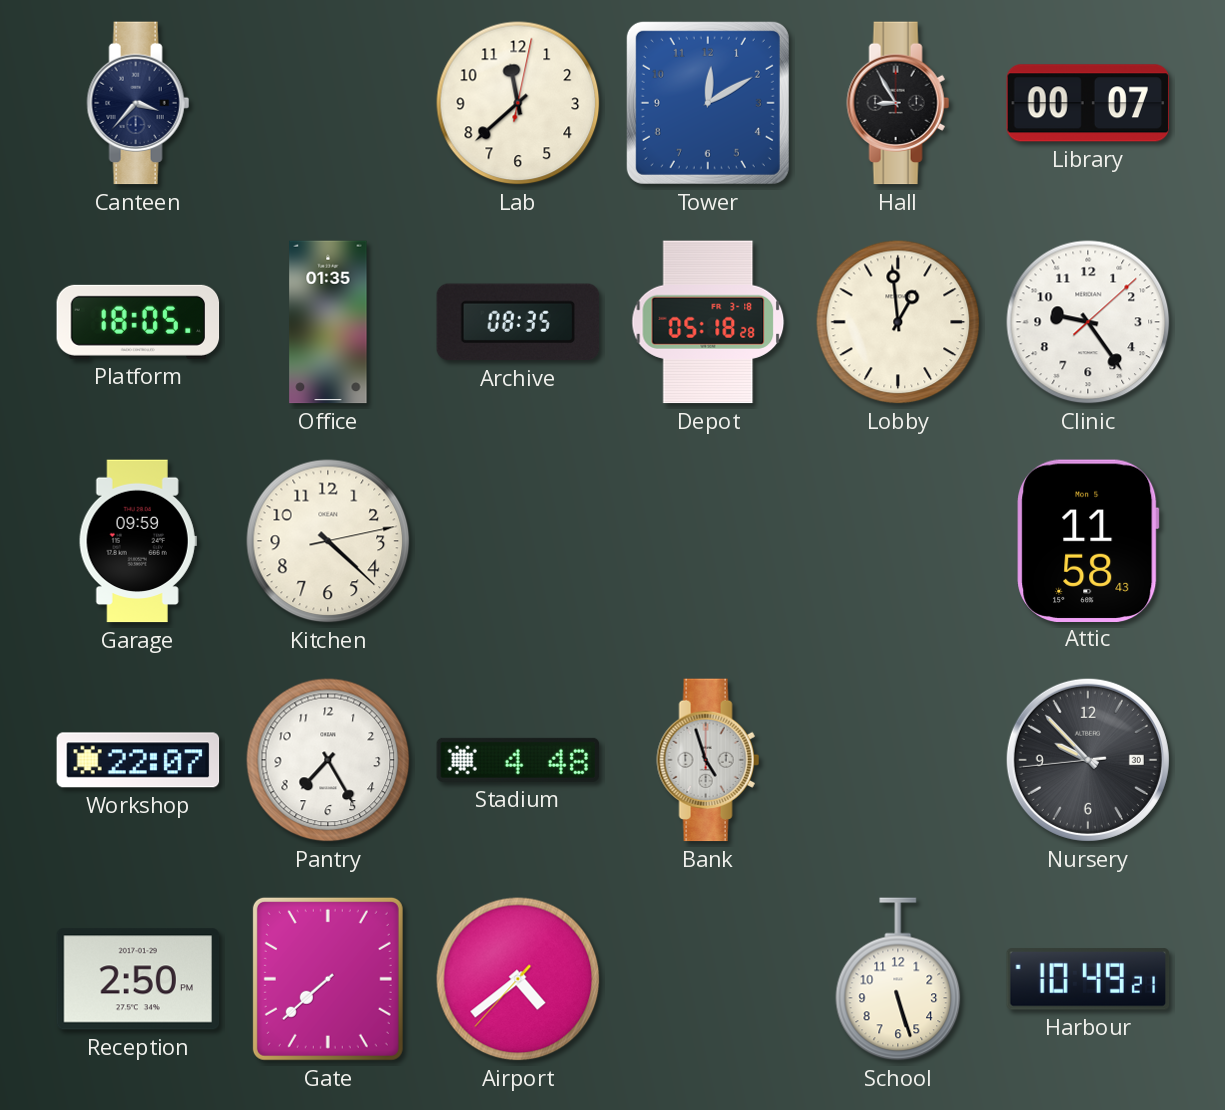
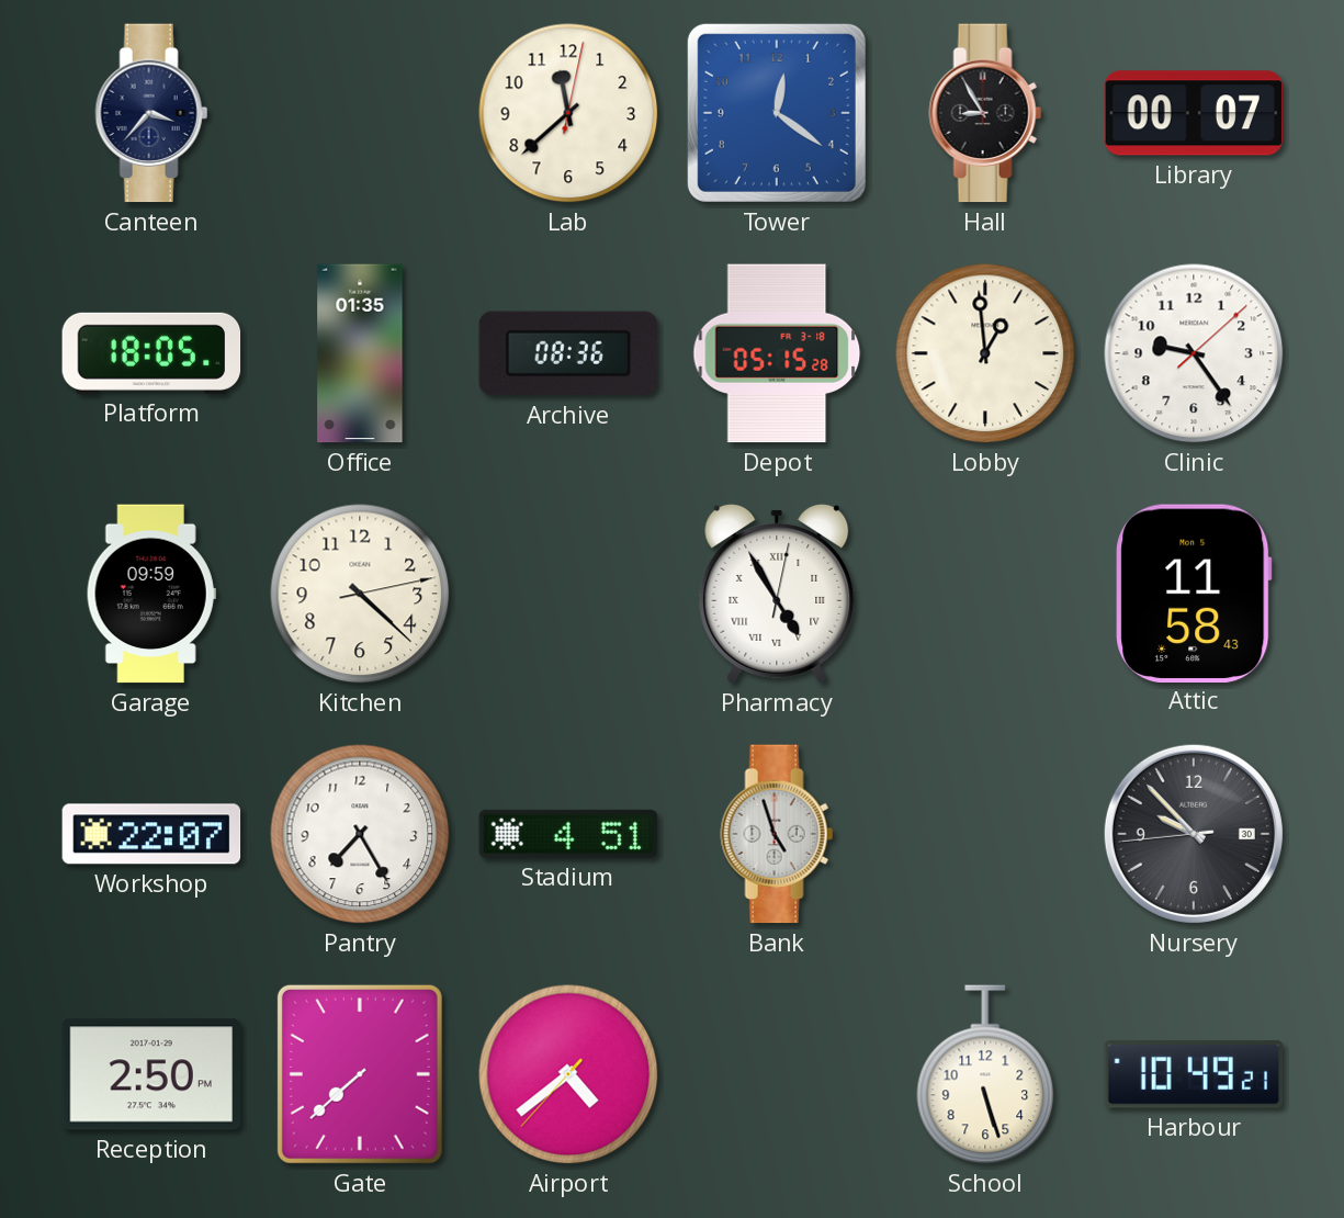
Tower: 12:10 -> 12:21
Archive: 08:35 -> 08:36
Depot: 05:18 -> 05:15
Pharmacy: none -> 4:55
Stadium: 4:48 -> 4:51
